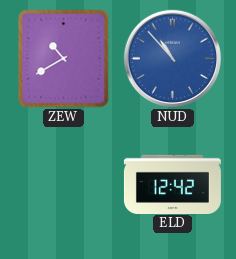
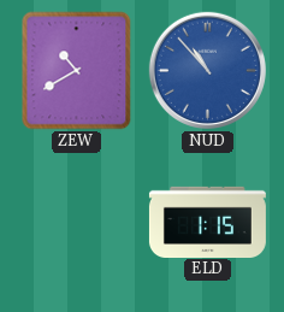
ELD: 12:42 -> 1:15
